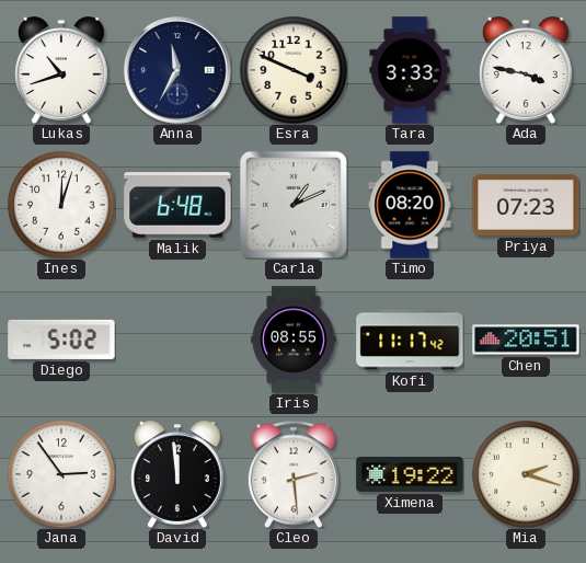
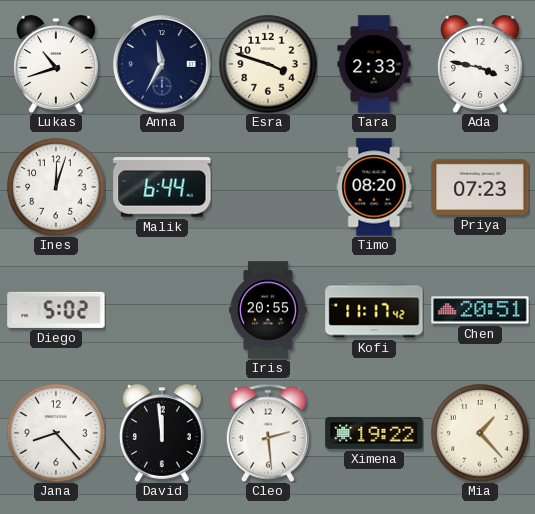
Esra: 3:49 -> 3:48
Tara: 3:33 -> 2:33
Malik: 6:48 -> 6:44
Carla: 1:11 -> none
Iris: 08:55 -> 20:55
Jana: 2:54 -> 8:23
Mia: 2:18 -> 1:23
